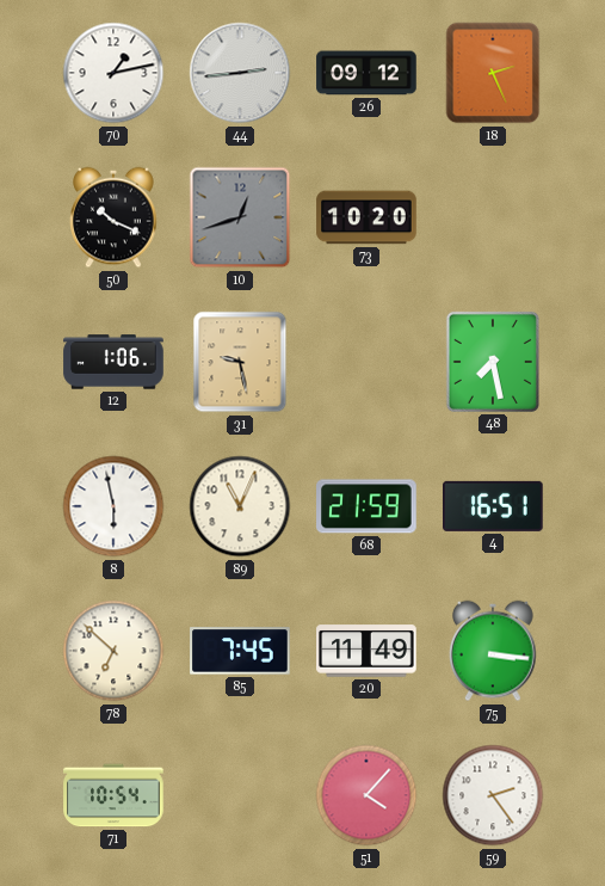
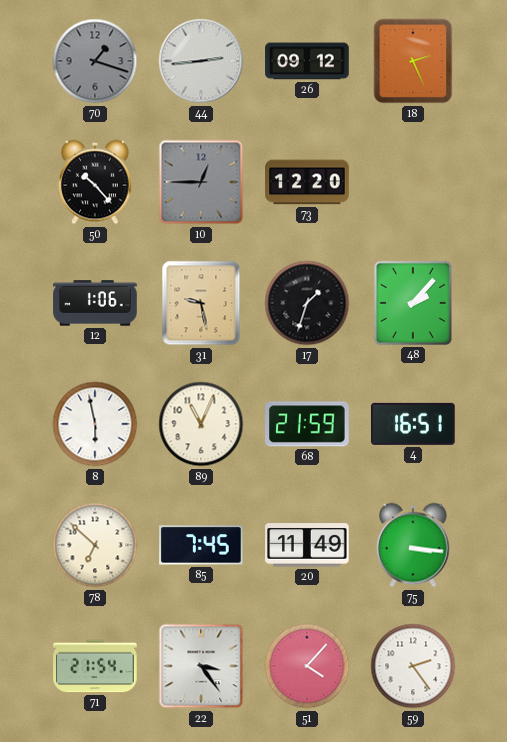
70: 1:13 -> 1:18
70 dial: white -> grey
50: 10:19 -> 10:23
10: 12:42 -> 12:45
73: 10:20 -> 12:20
17: none -> 1:33
48: 7:28 -> 2:07
71: 10:54 -> 21:54
22: none -> 3:24
